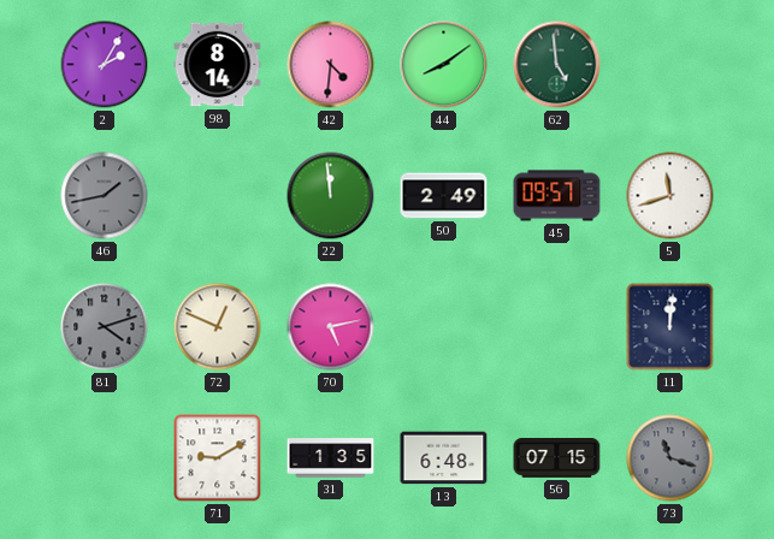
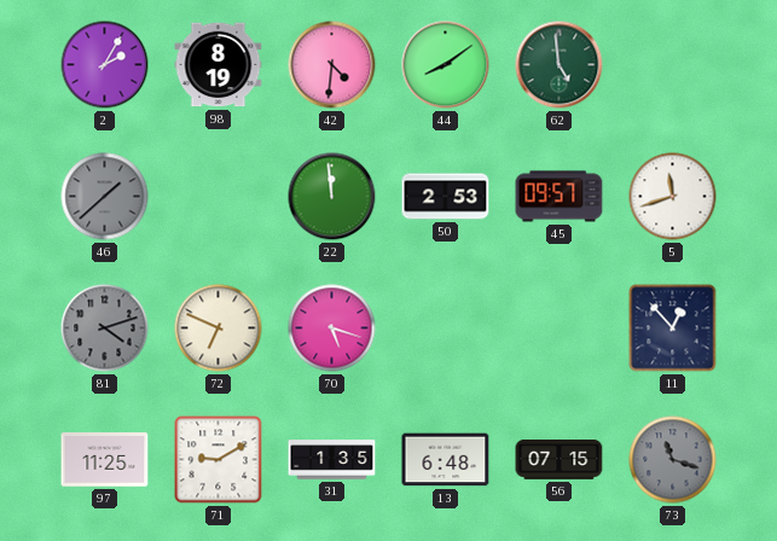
98: 8:14 -> 8:19
46: 1:43 -> 1:38
50: 2:49 -> 2:53
72: 12:49 -> 6:49
70: 5:13 -> 5:18
11: 12:01 -> 12:53
97: none -> 11:25
